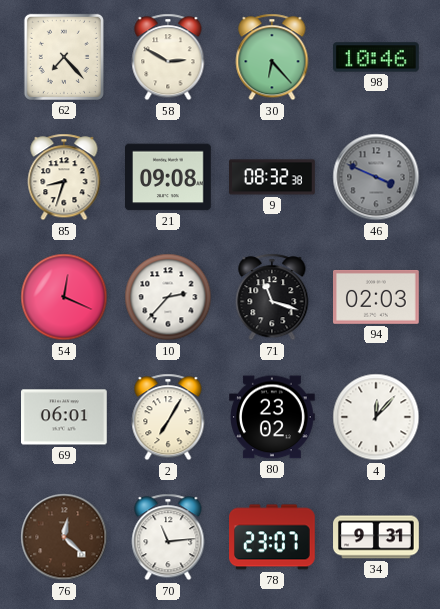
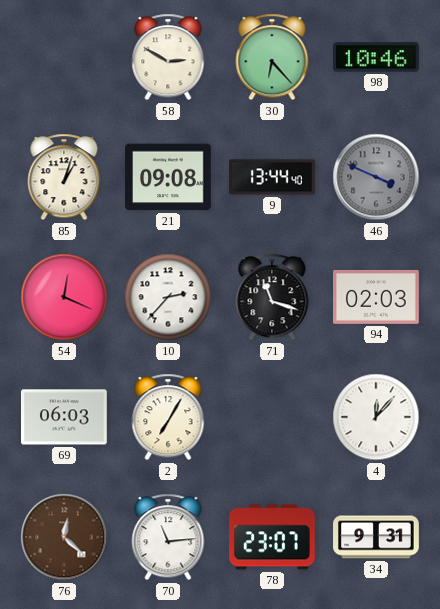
62: 7:23 -> none
85: 8:33 -> 1:03
9: 08:32 -> 13:44
69: 06:01 -> 06:03
80: 23:02 -> none
